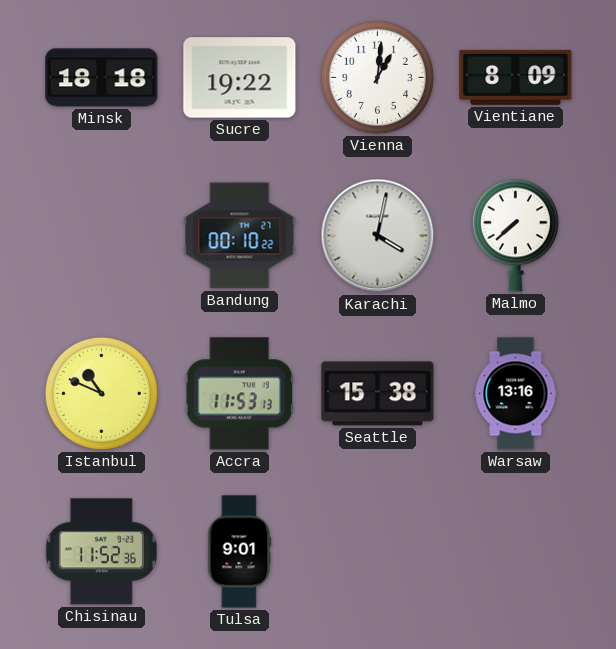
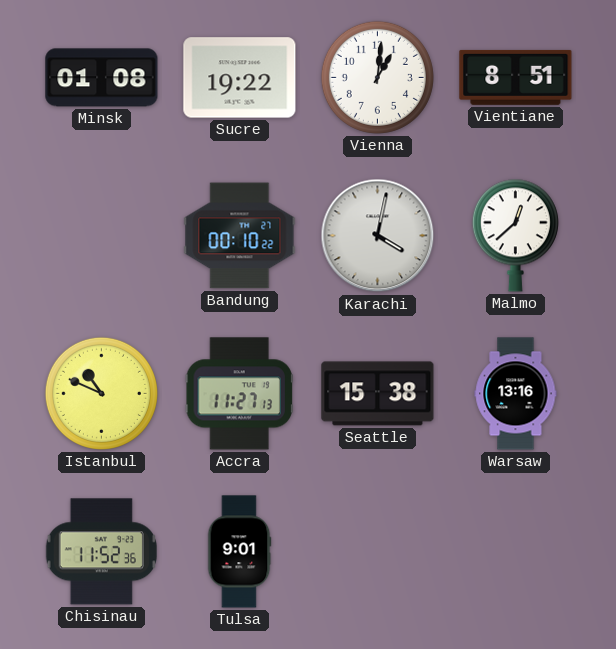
Minsk: 18:18 -> 01:08
Vientiane: 8:09 -> 8:51
Malmo: 7:38 -> 12:38
Accra: 11:53 -> 11:27
